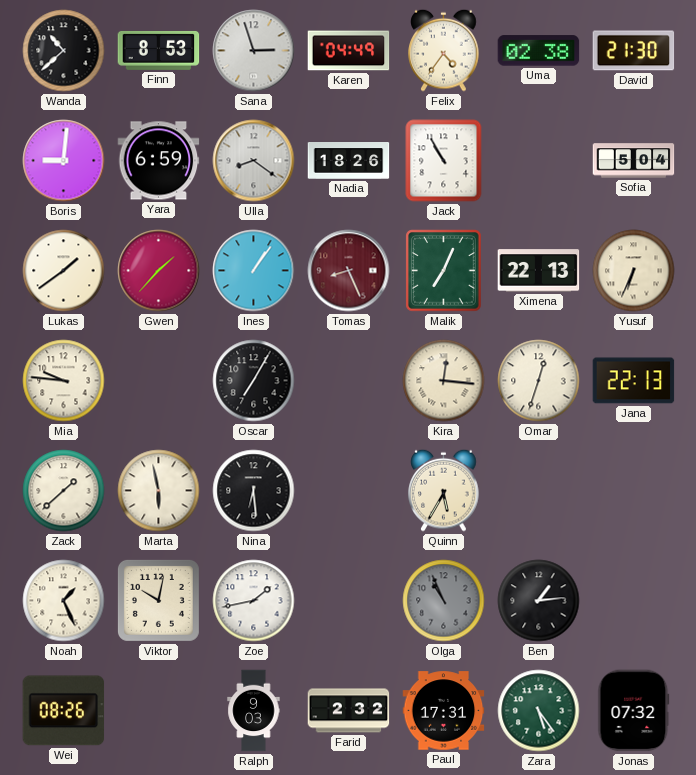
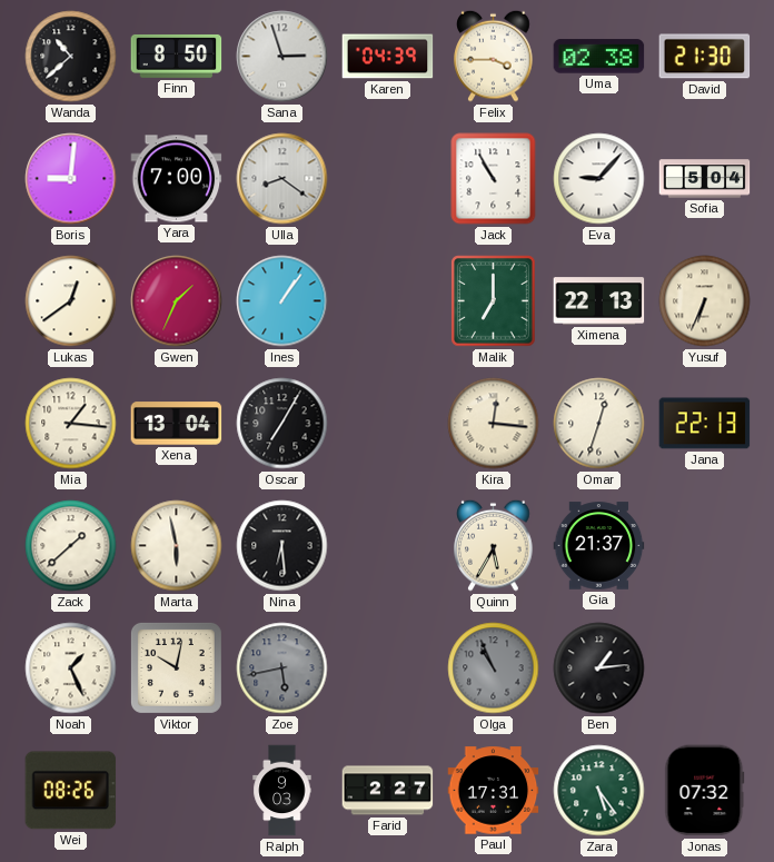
Finn: 8:53 -> 8:50
Karen: 04:49 -> 04:39
Felix: 4:36 -> 3:45
Yara: 6:59 -> 7:00
Nadia: 18:26 -> none
Eva: none -> 9:07
Lukas: 1:39 -> 12:39
Gwen: 1:37 -> 1:34
Tomas: 8:26 -> none
Malik: 7:04 -> 7:00
Mia: 9:46 -> 1:16
Xena: none -> 13:04
Gia: none -> 21:37
Zoe: 1:43 -> 5:43
Zoe dial: white -> grey
Farid: 2:32 -> 2:27
